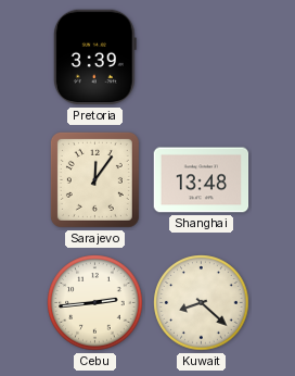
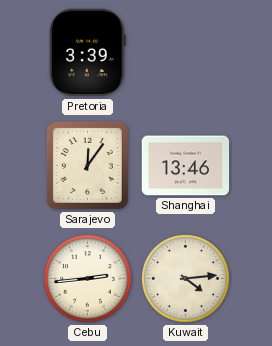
Shanghai: 13:48 -> 13:46
Kuwait: 8:22 -> 4:14
